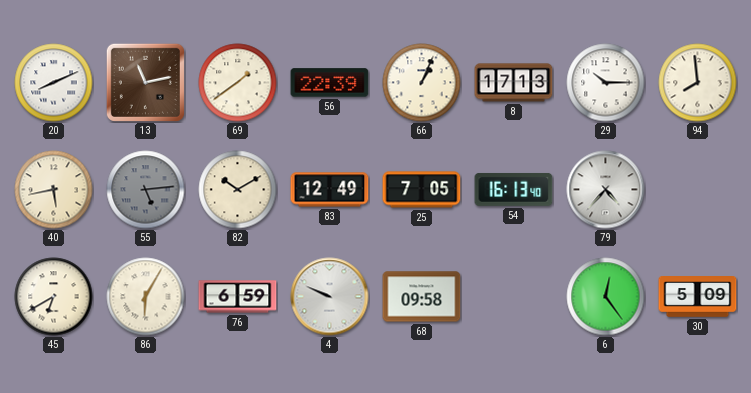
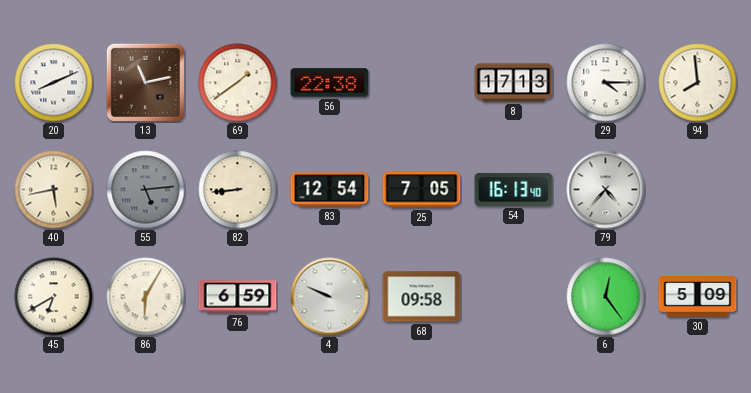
56: 22:39 -> 22:38
66: 1:04 -> none
29: 10:15 -> 4:15
82: 10:10 -> 8:44
83: 12:49 -> 12:54
